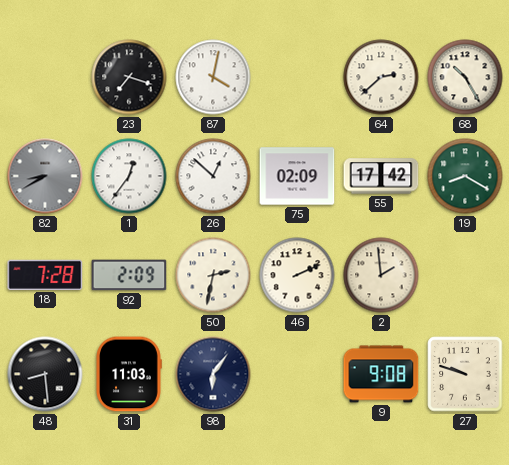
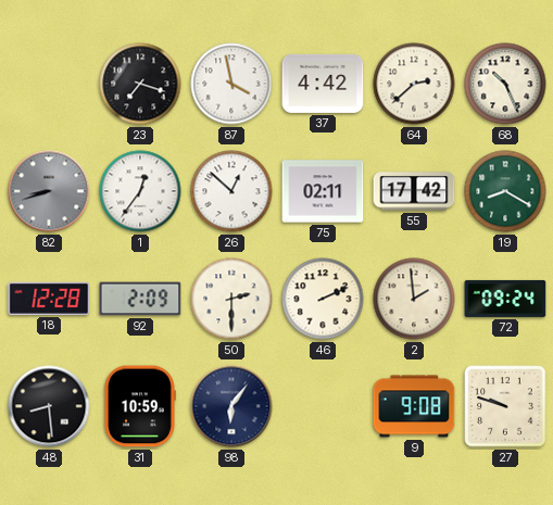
87: 4:02 -> 3:58
37: none -> 4:42
68: 10:25 -> 10:26
82: 8:40 -> 8:42
75: 02:09 -> 02:11
18: 7:28 -> 12:28
50: 2:32 -> 2:30
72: none -> 09:24
31: 11:03 -> 10:59
